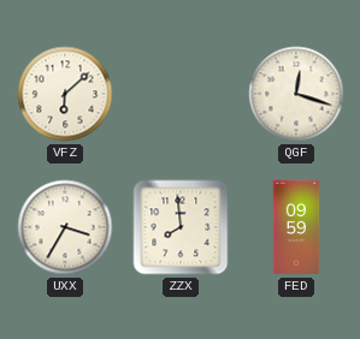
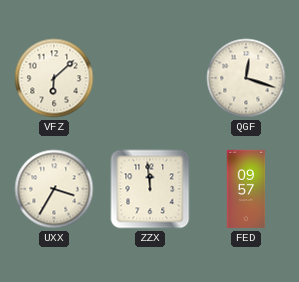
ZZX: 7:59 -> 11:59
FED: 09:59 -> 09:57
